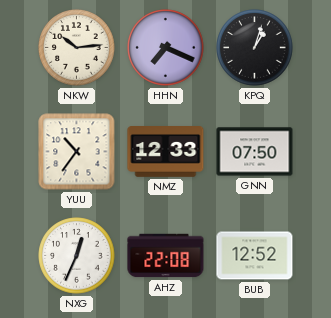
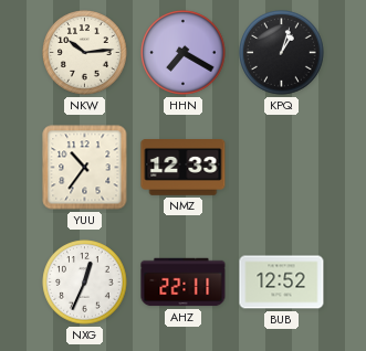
HHN: 7:19 -> 7:20
GNN: 07:50 -> none
AHZ: 22:08 -> 22:11
